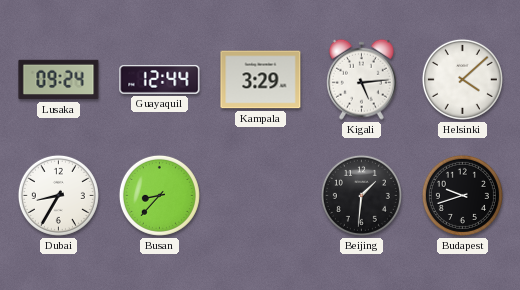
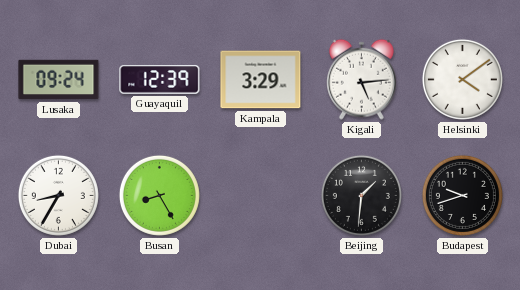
Guayaquil: 12:44 -> 12:39
Helsinki: 4:08 -> 4:09
Busan: 8:37 -> 8:25
